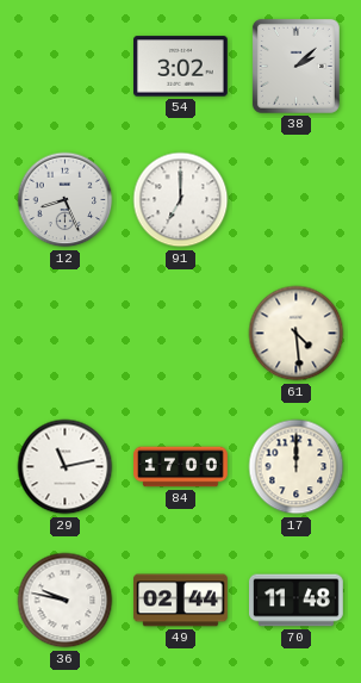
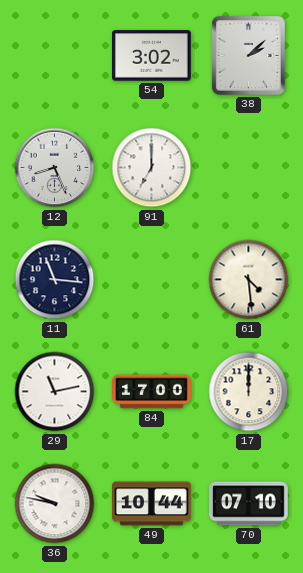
11: none -> 11:16
49: 02:44 -> 10:44
70: 11:48 -> 07:10
